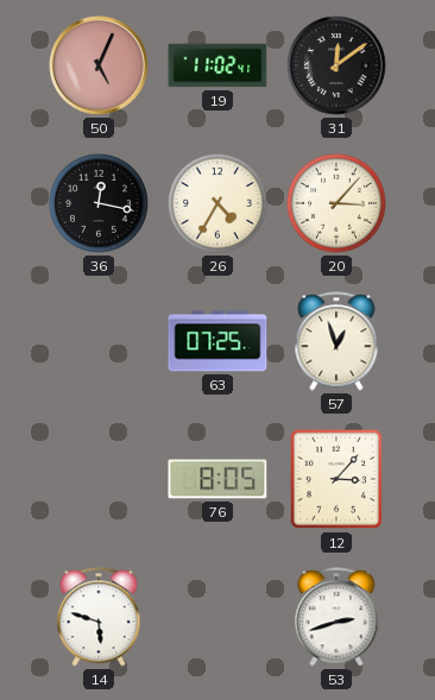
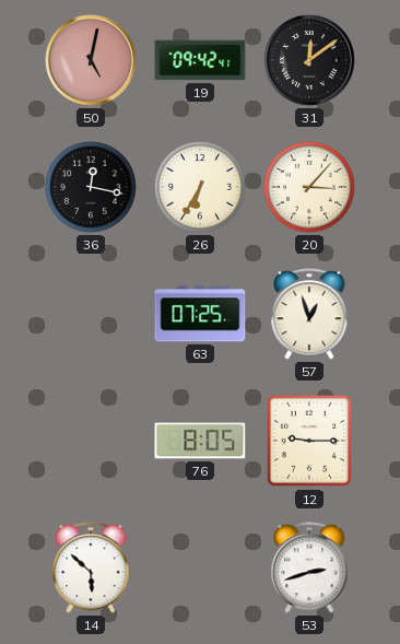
50: 5:04 -> 5:02
19: 11:02 -> 09:42
26: 4:35 -> 6:35
12: 3:07 -> 9:15
14: 5:48 -> 5:52
